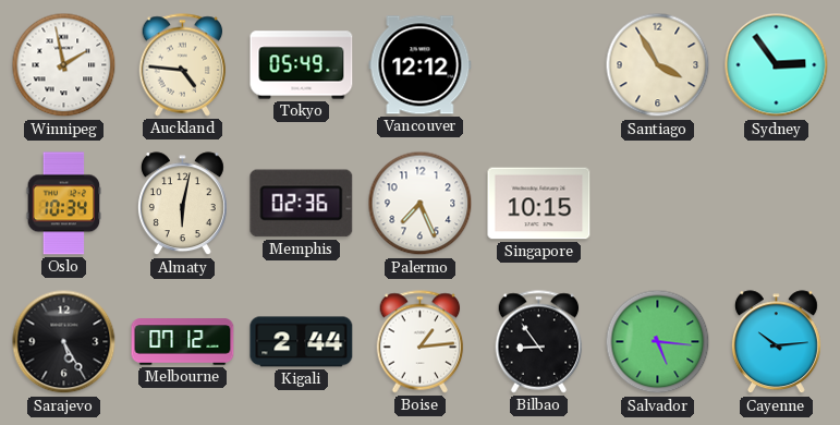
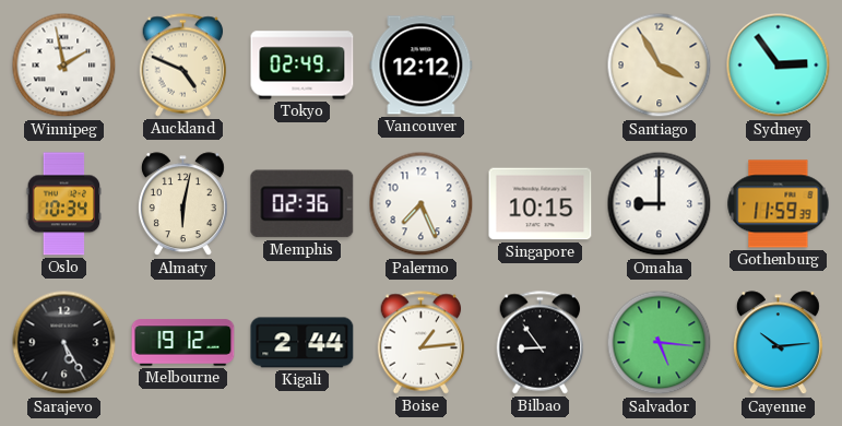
Auckland: 4:46 -> 4:49
Tokyo: 05:49 -> 02:49
Omaha: none -> 9:00
Gothenburg: none -> 11:59
Melbourne: 07:12 -> 19:12
